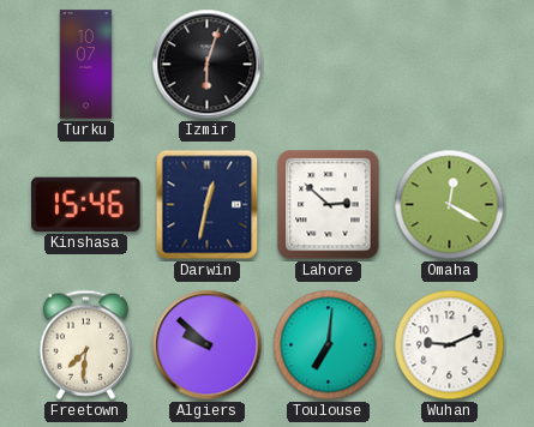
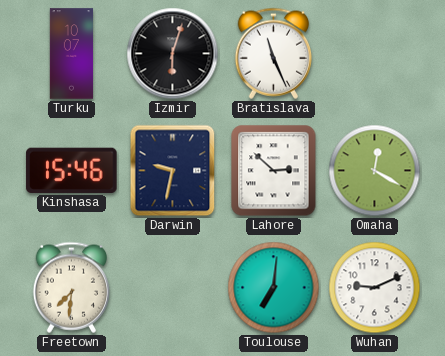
Bratislava: none -> 11:26
Darwin: 12:32 -> 9:32
Algiers: 9:52 -> none
